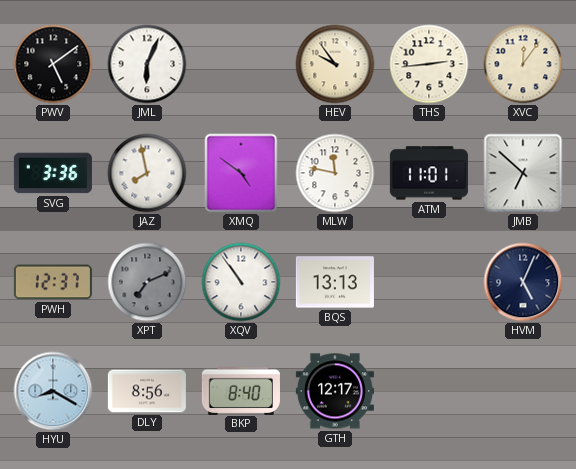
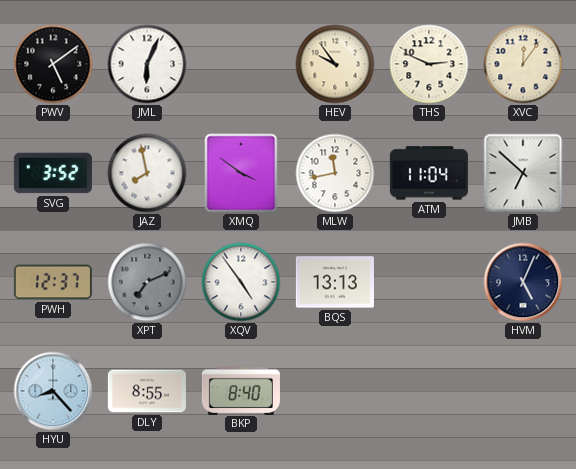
THS: 2:44 -> 2:49
SVG: 3:36 -> 3:52
XMQ: 4:51 -> 3:51
MLW: 11:47 -> 11:43
ATM: 11:01 -> 11:04
XQV: 10:54 -> 4:54
HYU: 8:20 -> 8:23
DLY: 8:56 -> 8:55
GTH: 12:17 -> none
